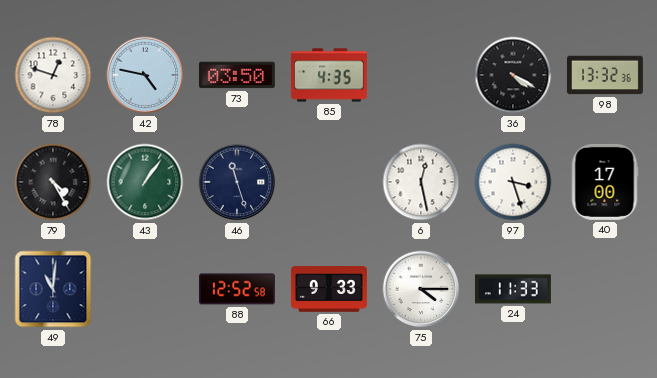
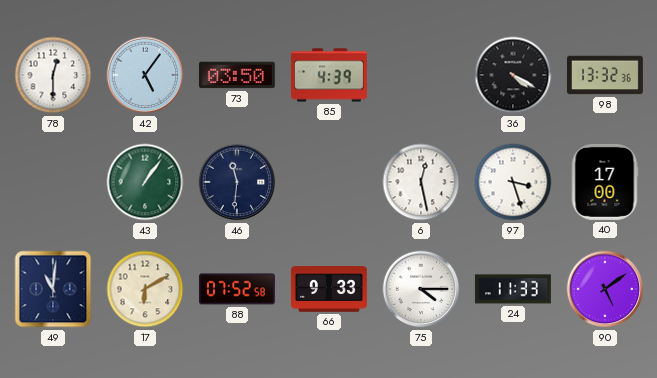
78: 12:48 -> 12:30
42: 4:47 -> 5:06
85: 4:35 -> 4:39
79: 4:25 -> none
46: 11:27 -> 11:31
17: none -> 6:10
88: 12:52 -> 07:52
90: none -> 5:09
